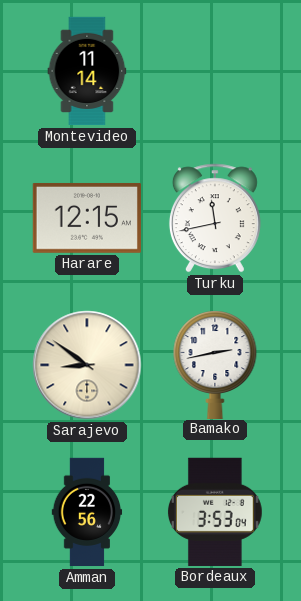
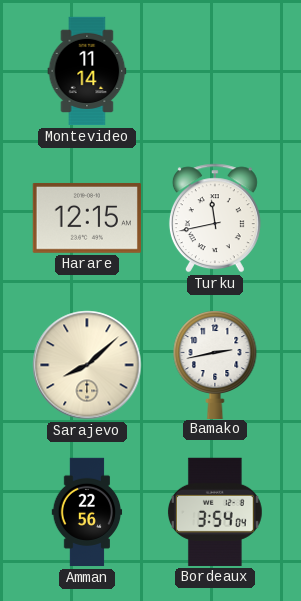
Sarajevo: 8:51 -> 8:08
Bordeaux: 3:53 -> 3:54
